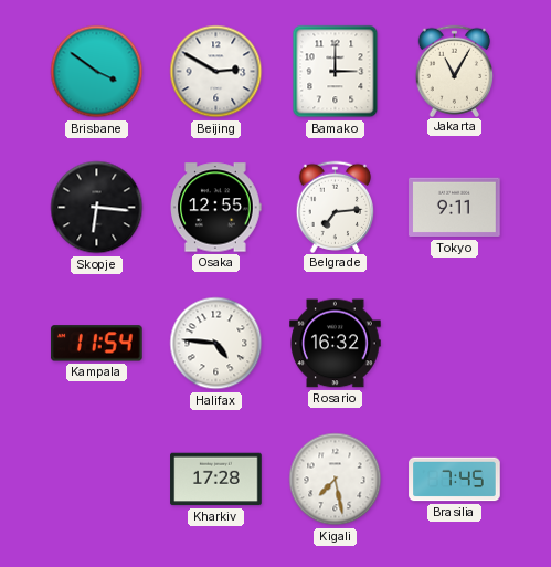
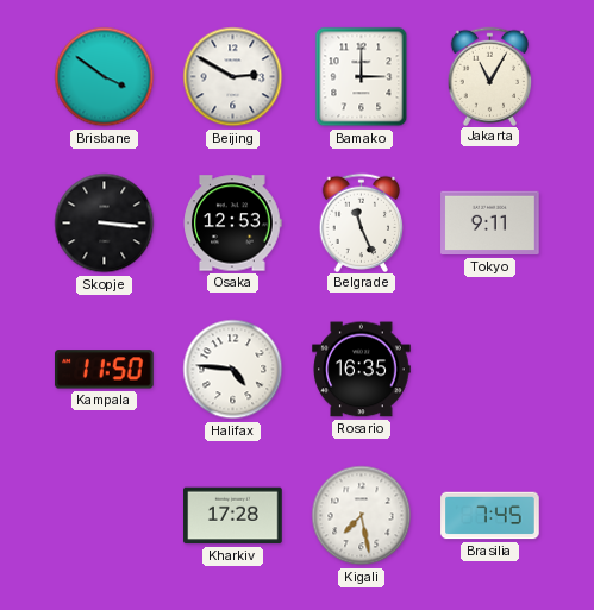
Skopje: 6:16 -> 3:16
Osaka: 12:55 -> 12:53
Belgrade: 7:14 -> 11:26
Kampala: 11:54 -> 11:50
Rosario: 16:32 -> 16:35
